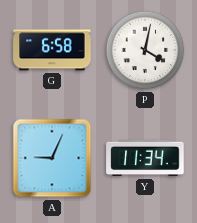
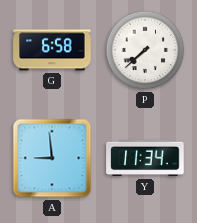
P: 4:02 -> 7:38
A: 9:04 -> 8:59
